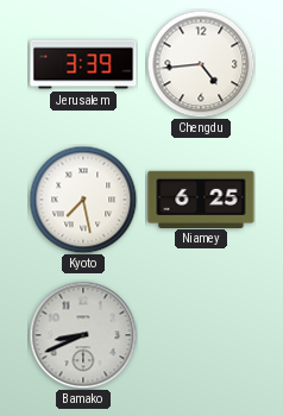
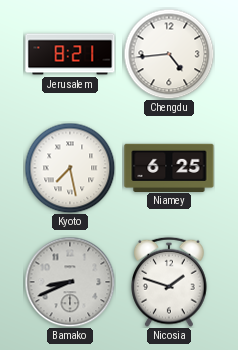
Jerusalem: 3:39 -> 8:21
Nicosia: none -> 1:48
